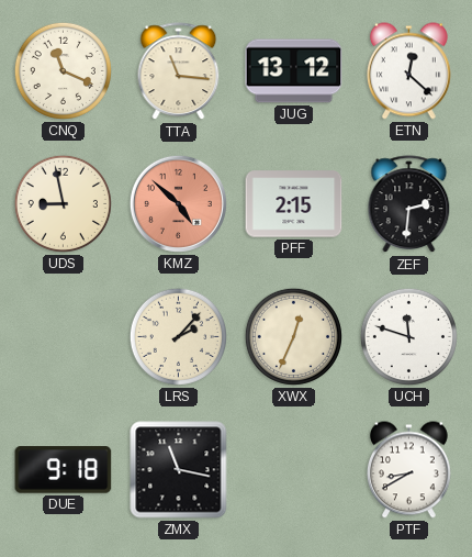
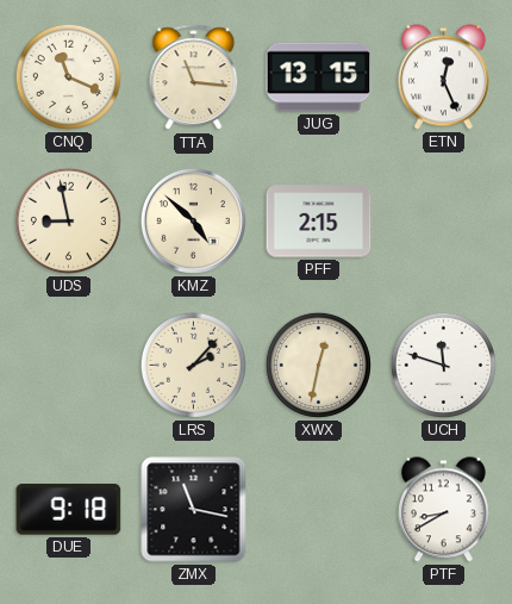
JUG: 13:12 -> 13:15
ETN: 12:22 -> 12:26
KMZ dial: salmon -> cream
ZEF: 2:31 -> none
XWX: 12:34 -> 12:32
